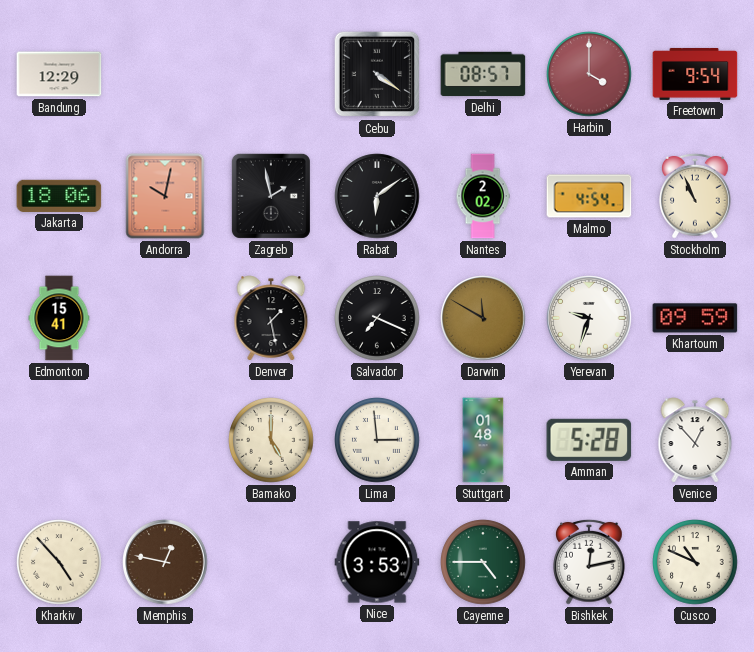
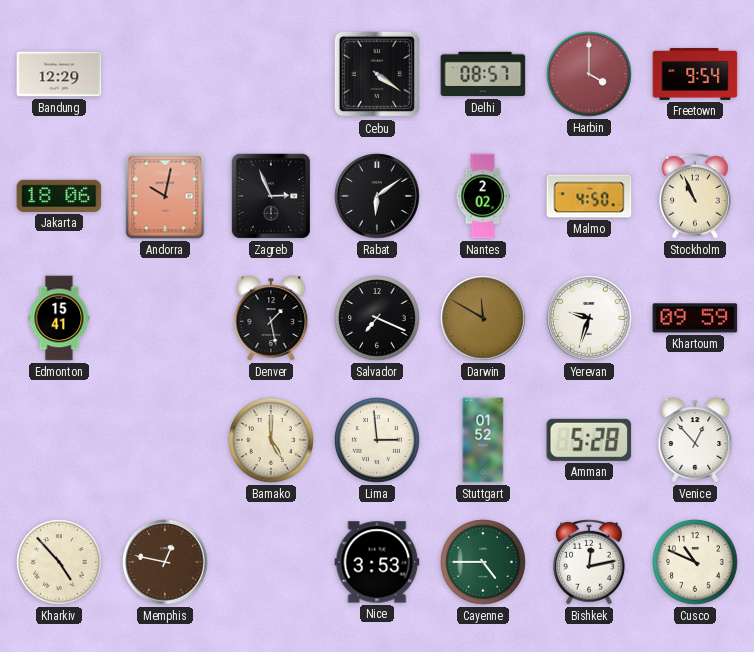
Zagreb: 1:58 -> 2:56
Malmo: 4:54 -> 4:50
Stuttgart: 01:48 -> 01:52
